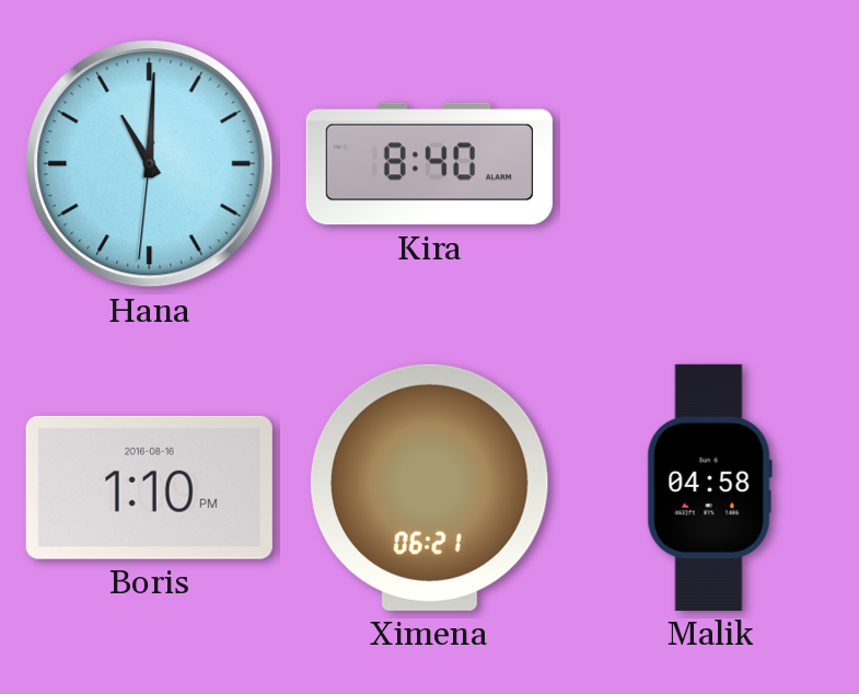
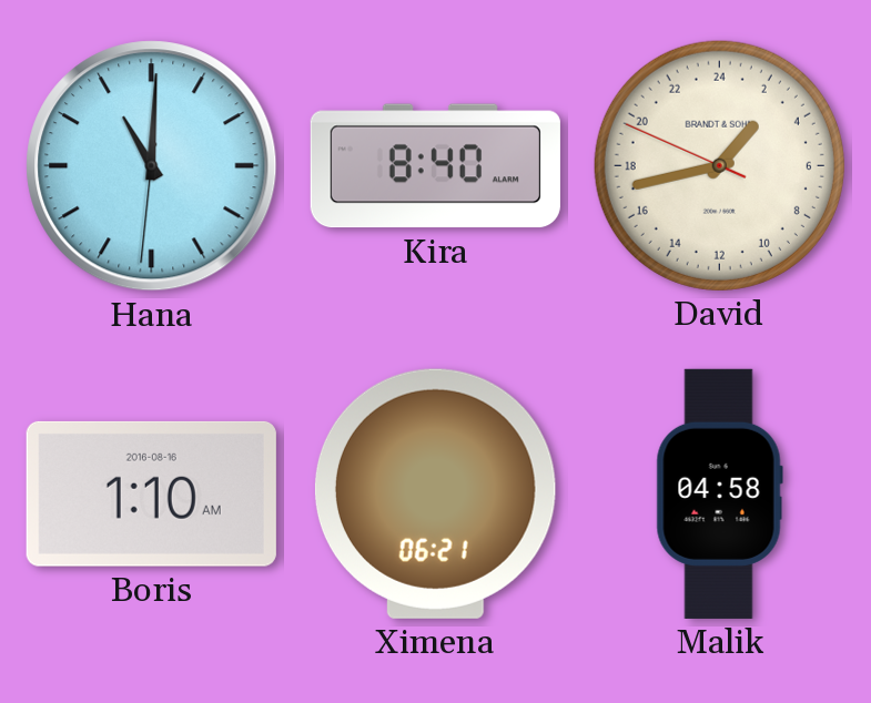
David: none -> 2:42
Boris: 1:10 PM -> 1:10 AM
